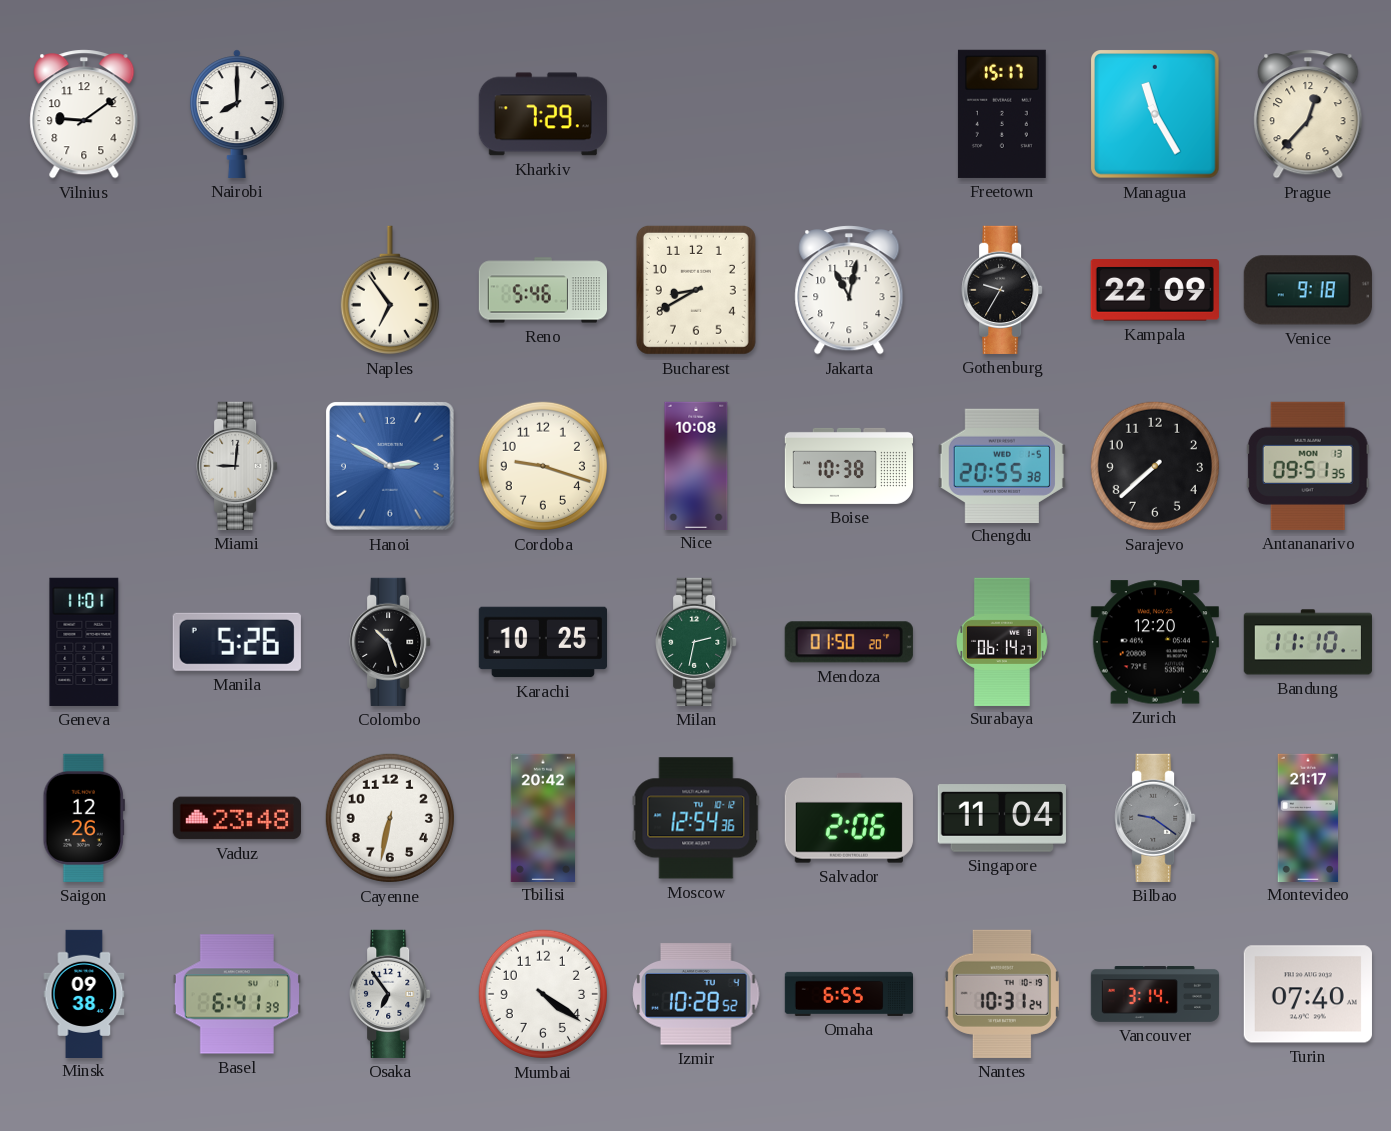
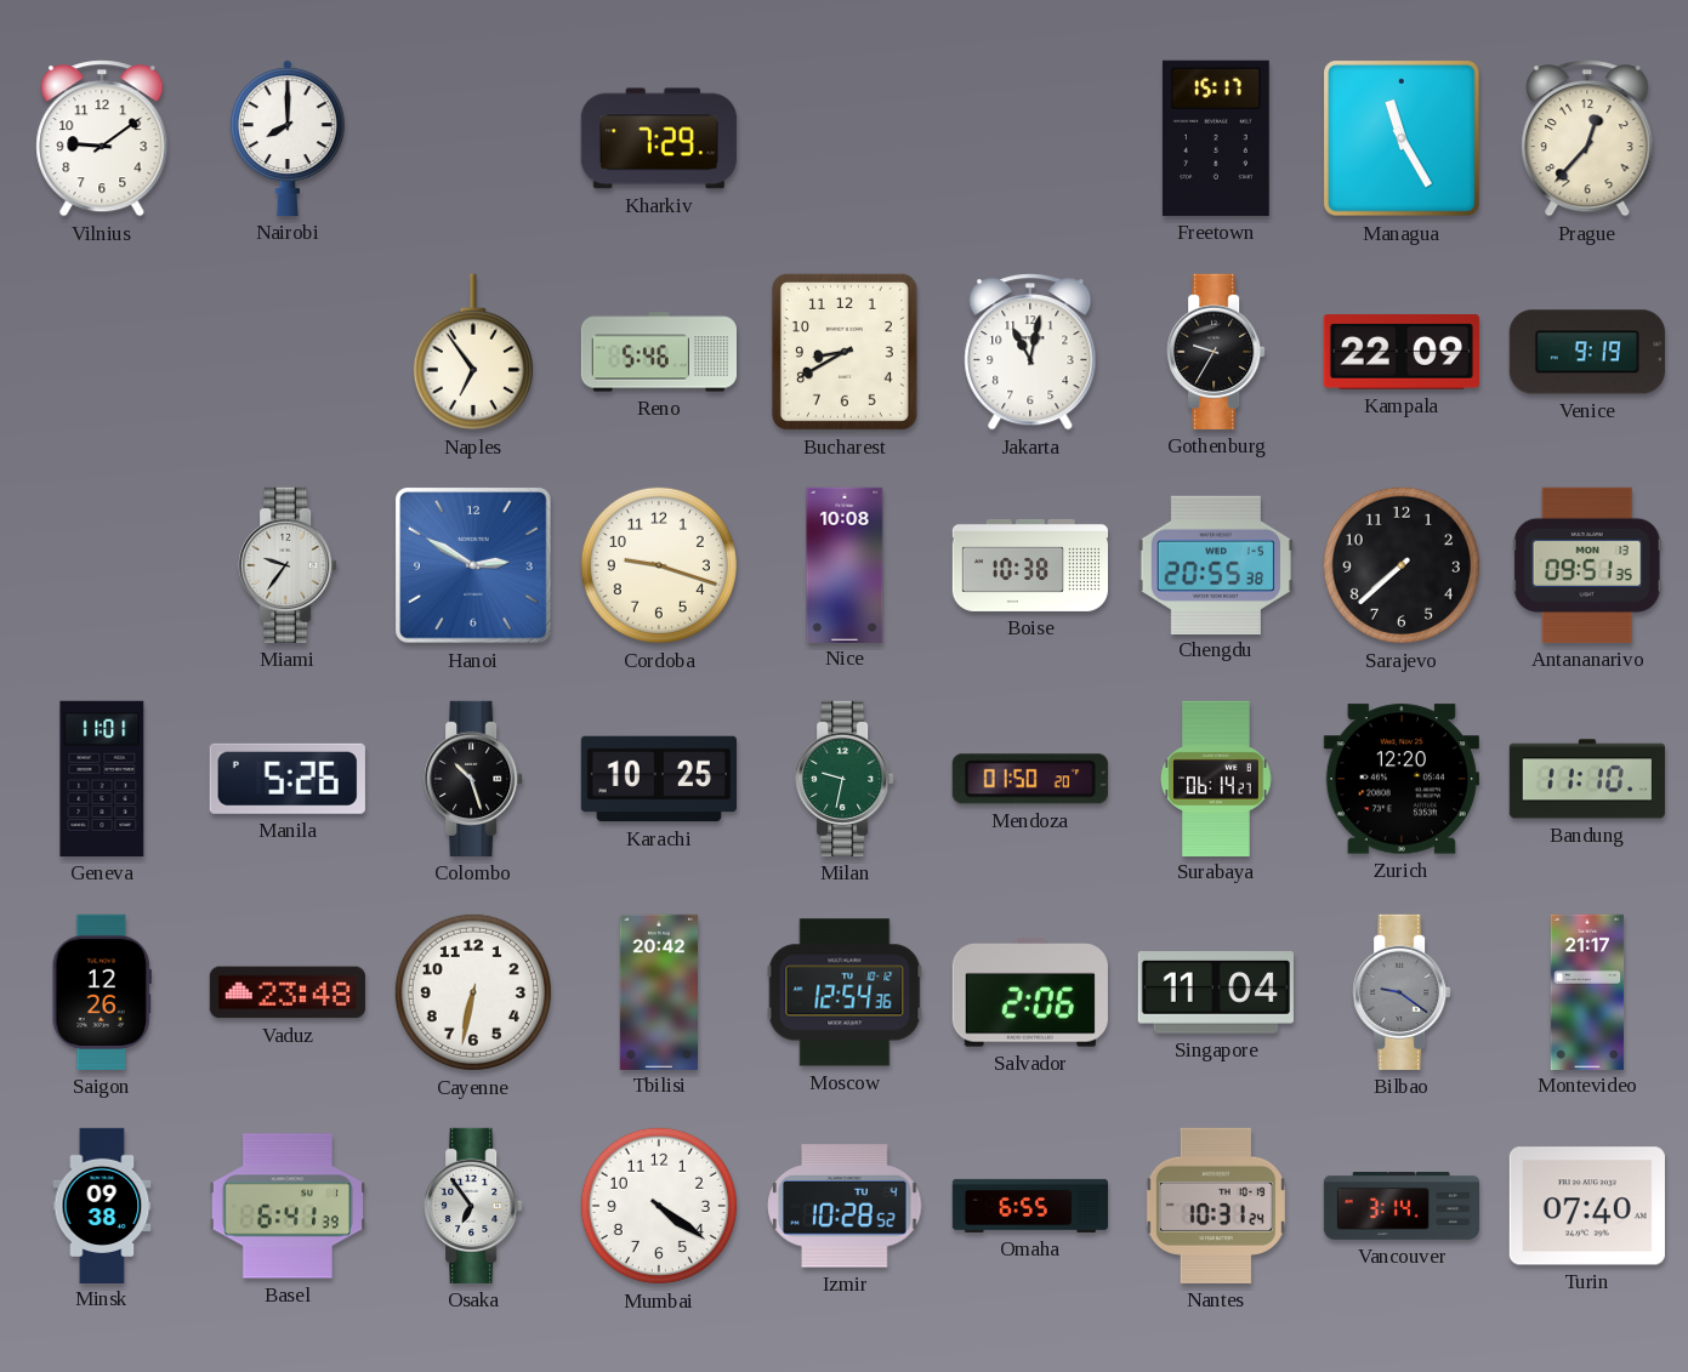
Venice: 9:18 -> 9:19
Miami: 9:01 -> 9:36
Milan: 2:32 -> 9:32
